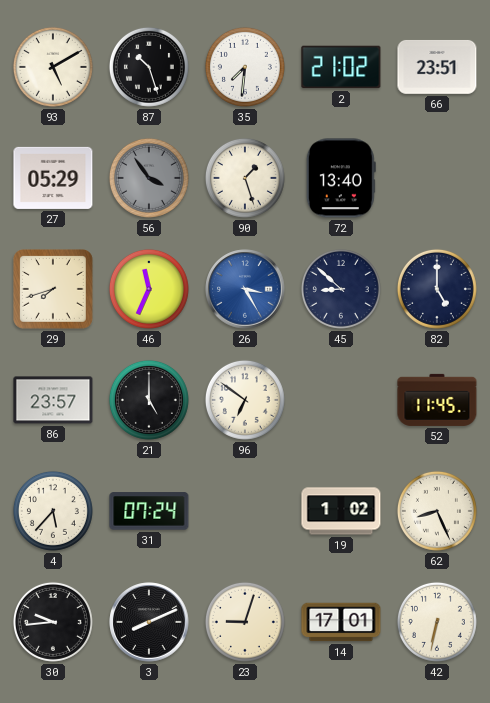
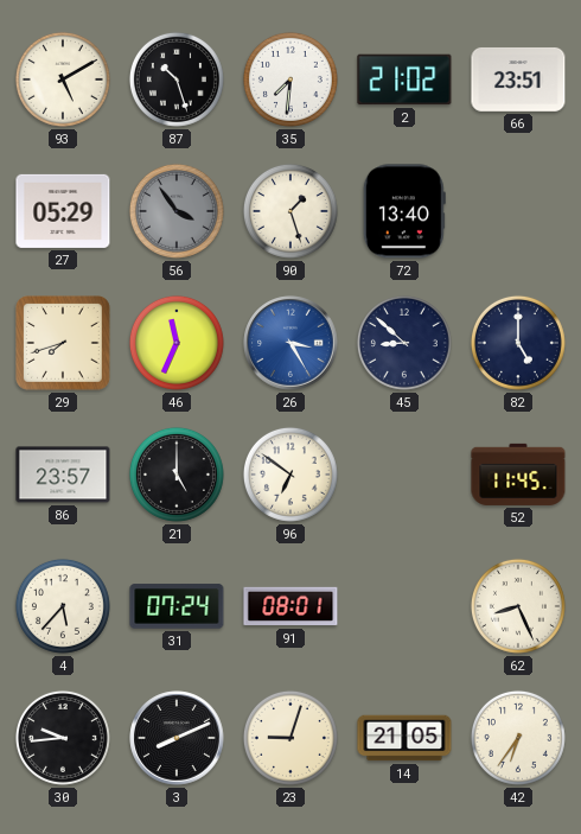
91: none -> 08:01
19: 1:02 -> none
14: 17:01 -> 21:05
42: 6:32 -> 6:36
